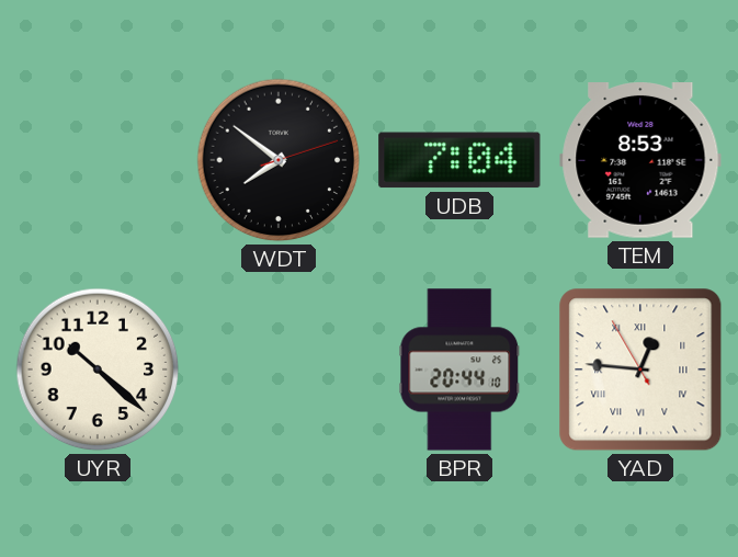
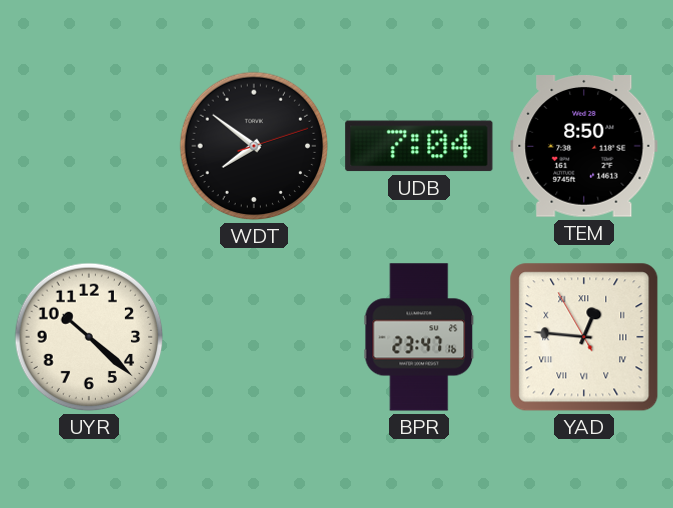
TEM: 8:53 -> 8:50
BPR: 20:44 -> 23:47
